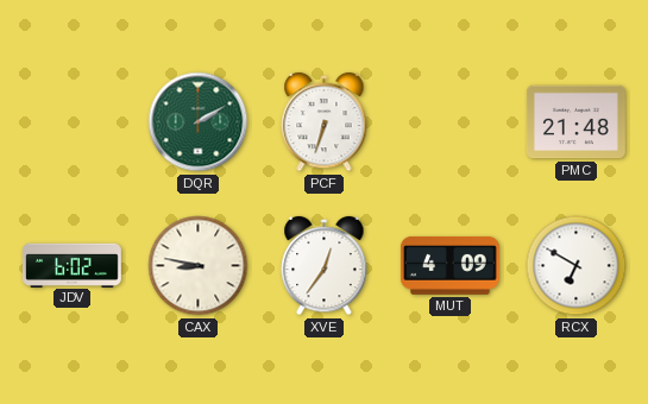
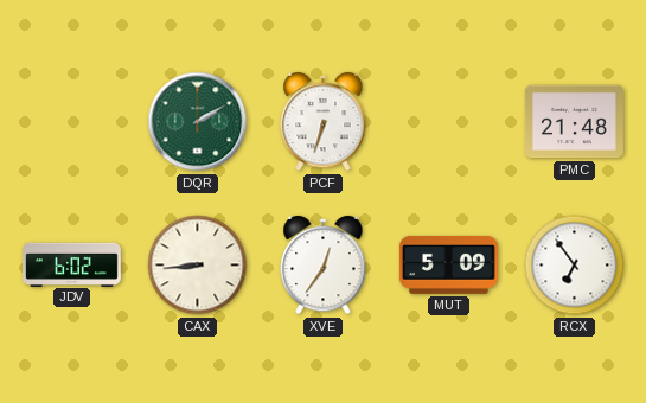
CAX: 8:47 -> 8:44
MUT: 4:09 -> 5:09
RCX: 6:50 -> 6:54
